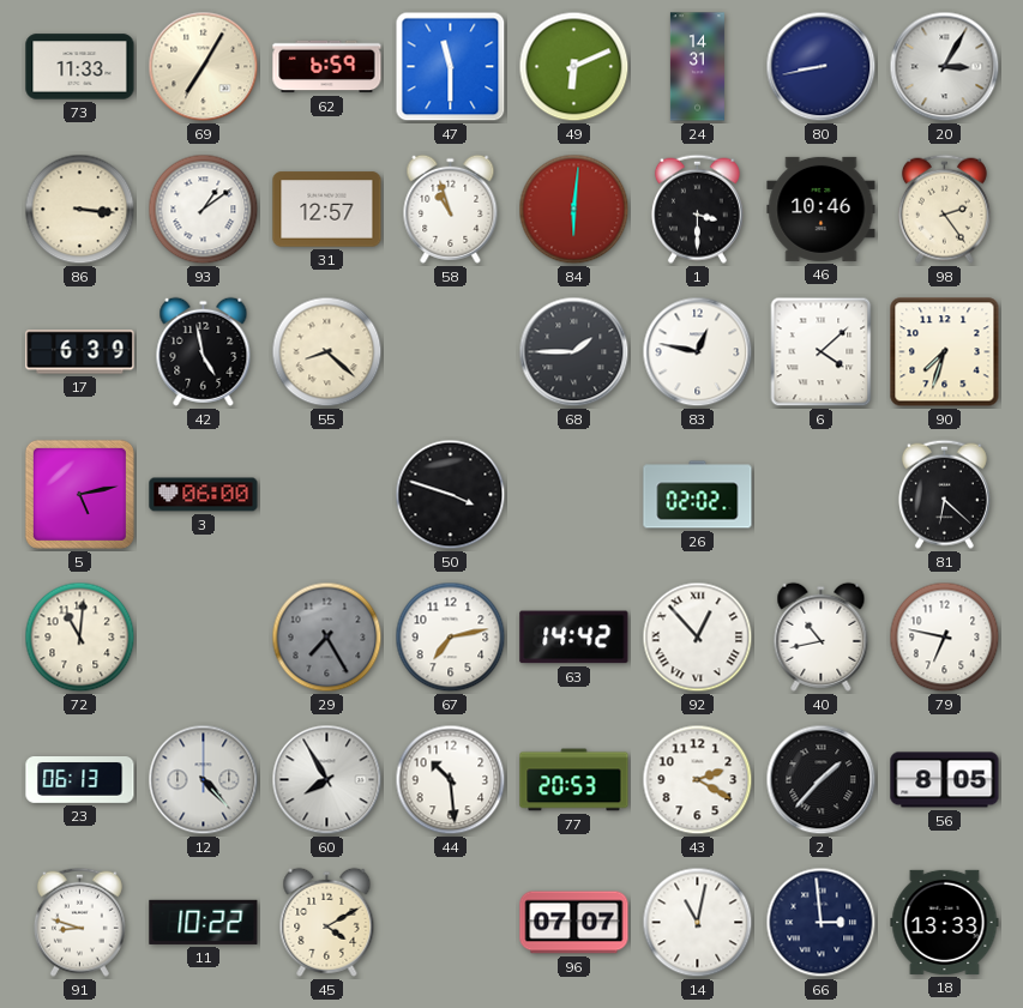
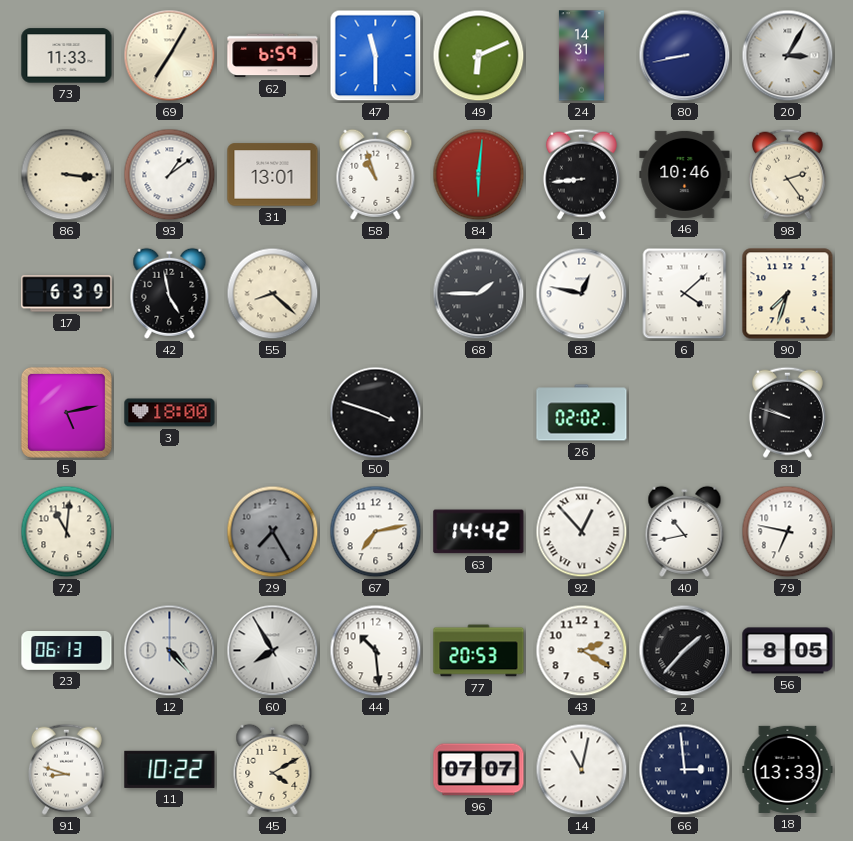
31: 12:57 -> 13:01
1: 3:30 -> 8:44
3: 06:00 -> 18:00
81: 6:22 -> 9:48
